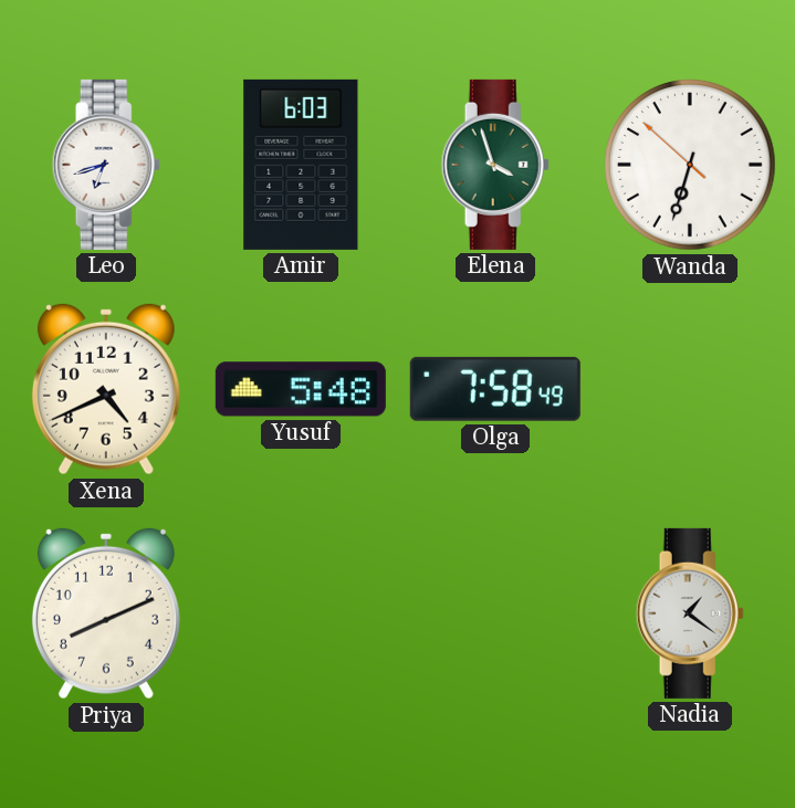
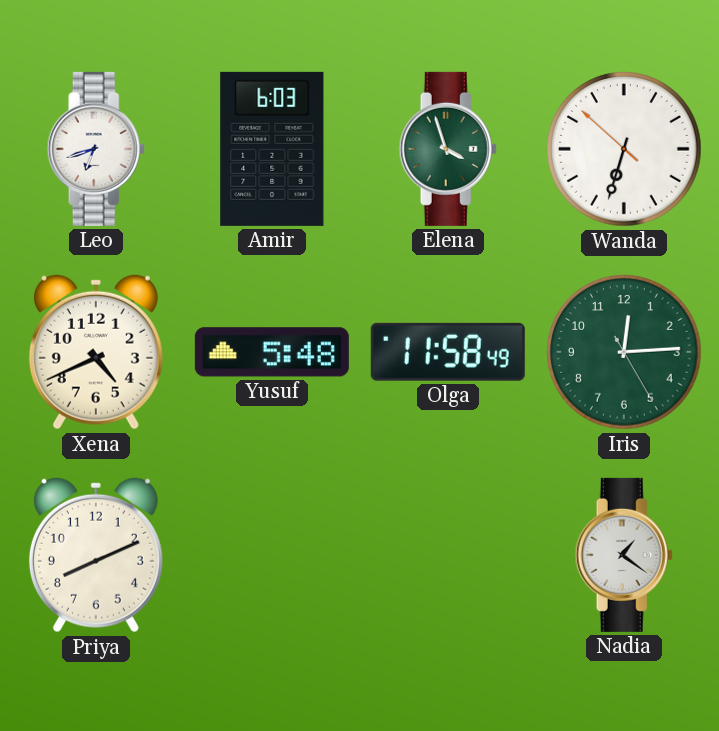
Olga: 7:58 -> 11:58
Iris: none -> 12:14
